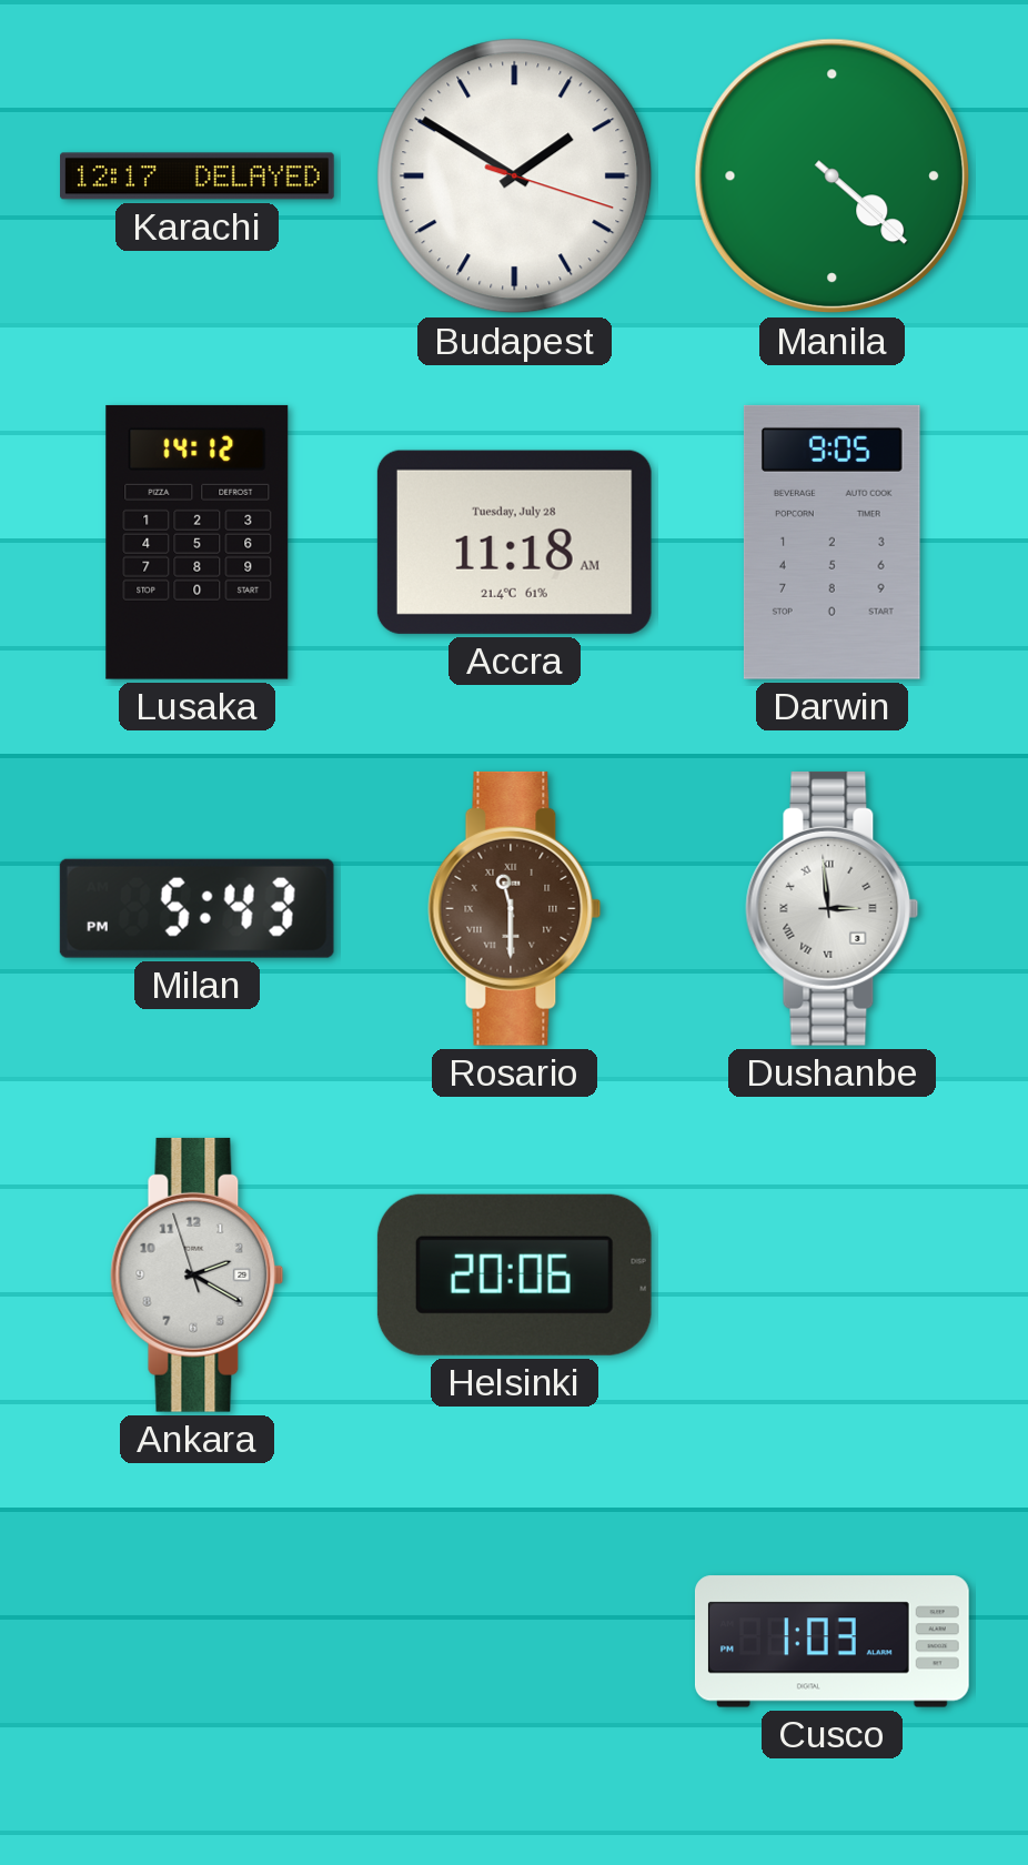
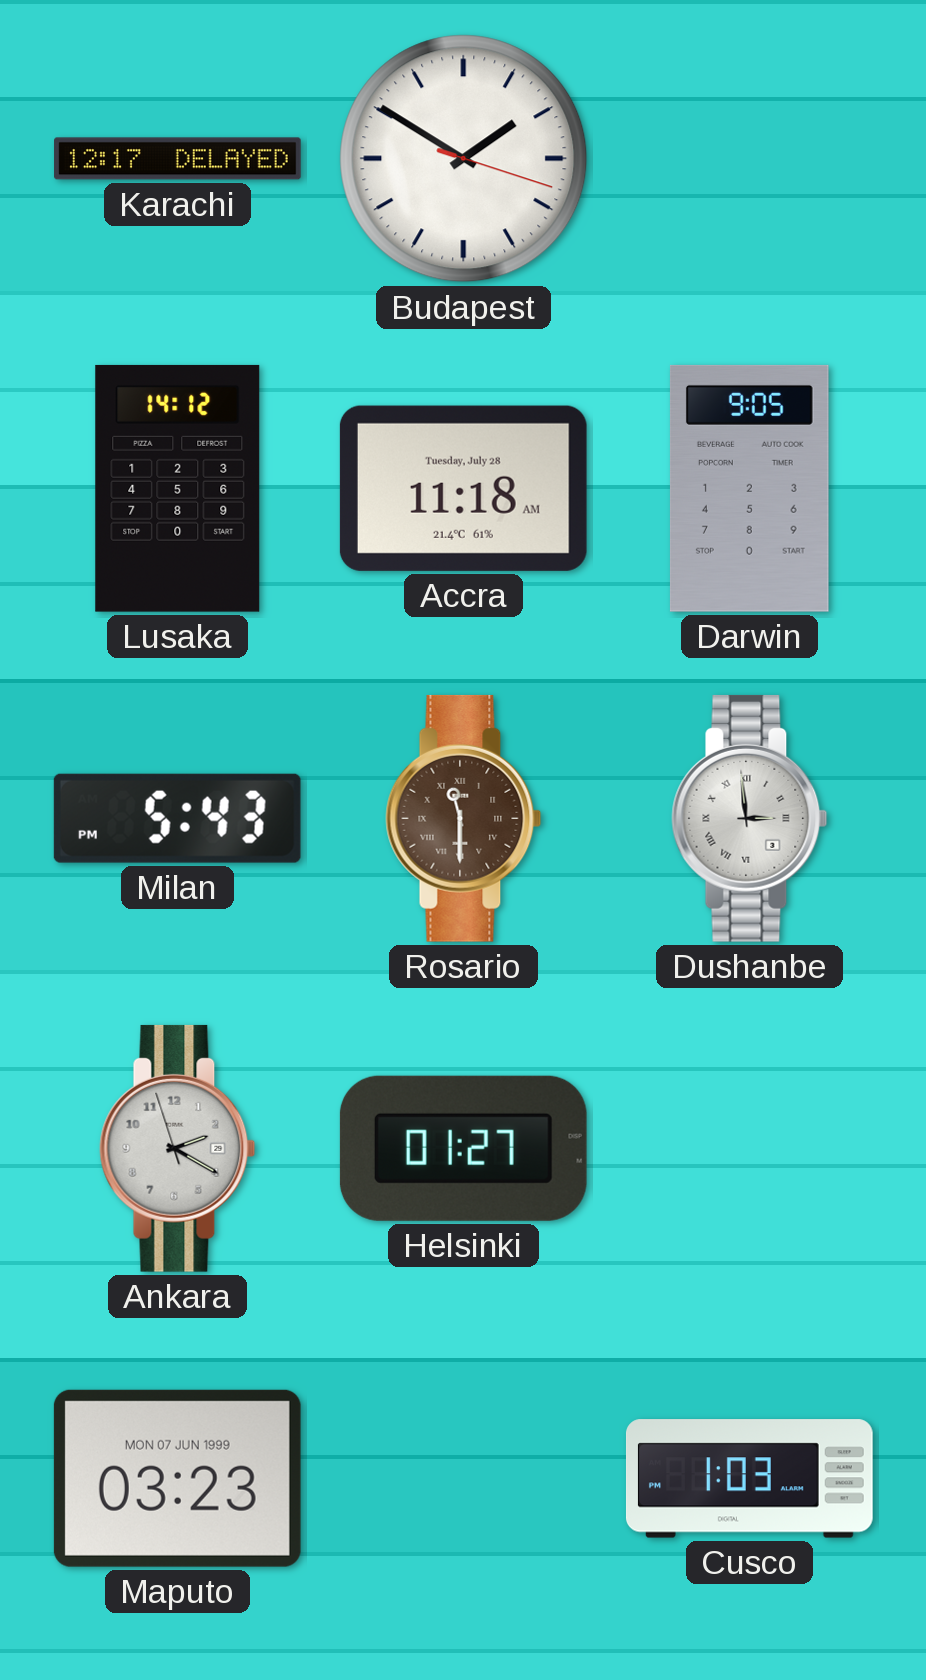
Manila: 4:22 -> none
Helsinki: 20:06 -> 01:27
Maputo: none -> 03:23
